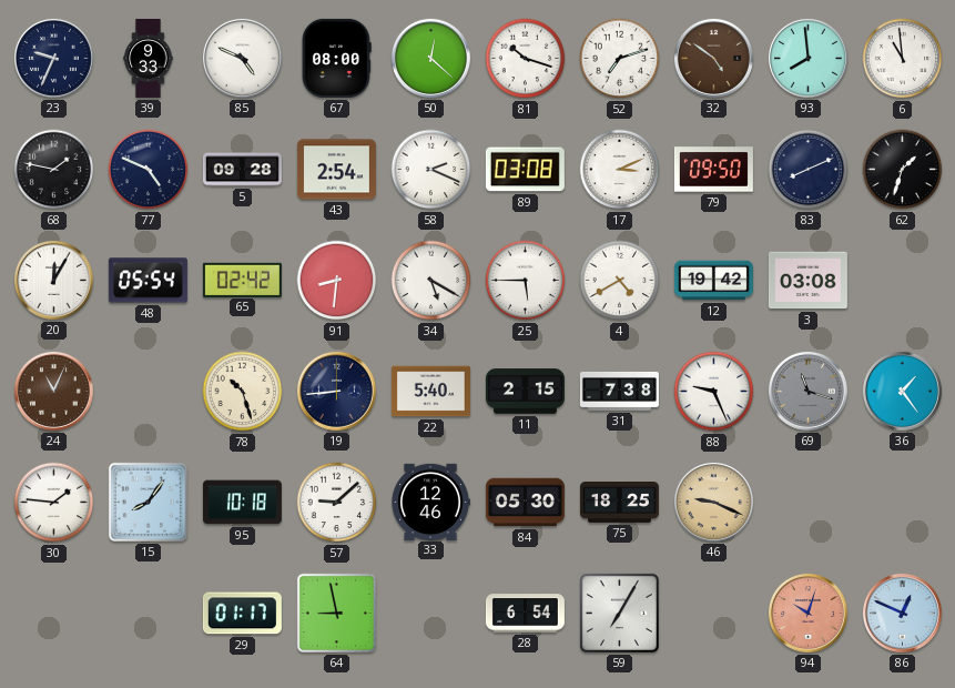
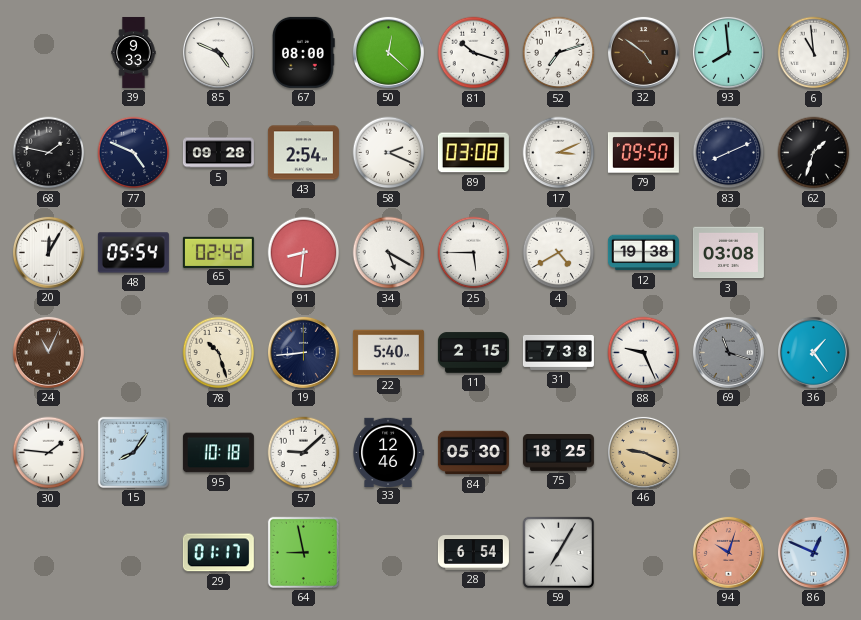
23: 9:34 -> none
12: 19:42 -> 19:38
